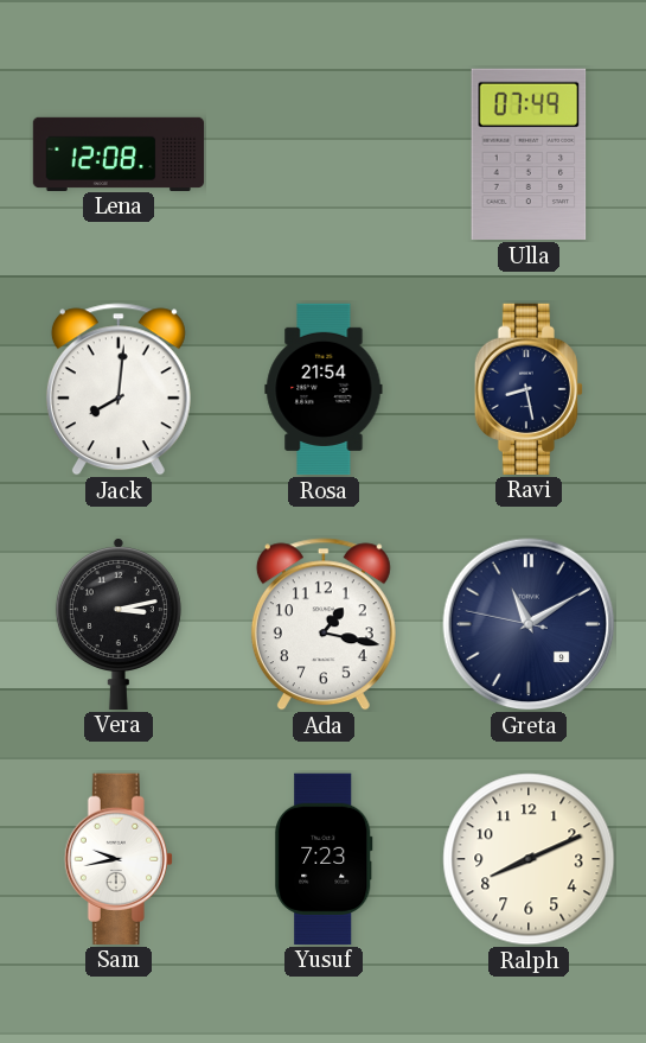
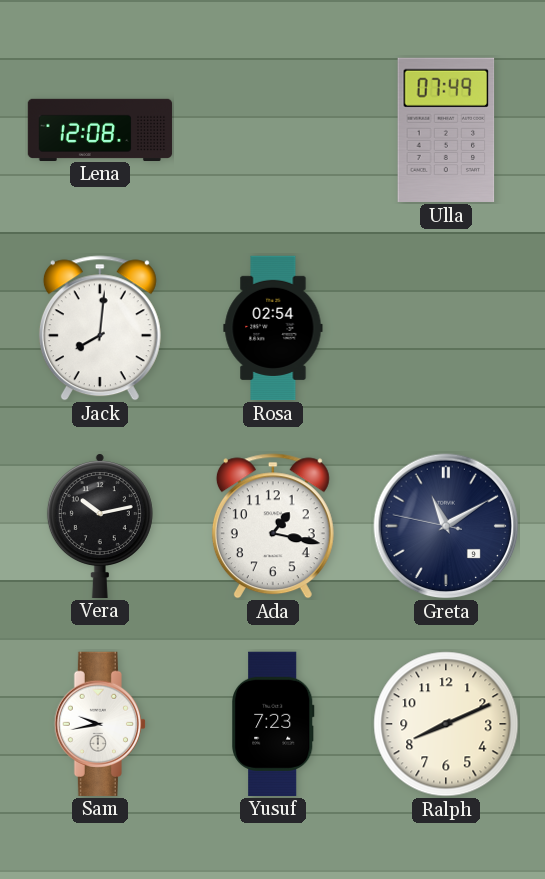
Rosa: 21:54 -> 02:54
Ravi: 8:28 -> none
Vera: 3:13 -> 10:13
